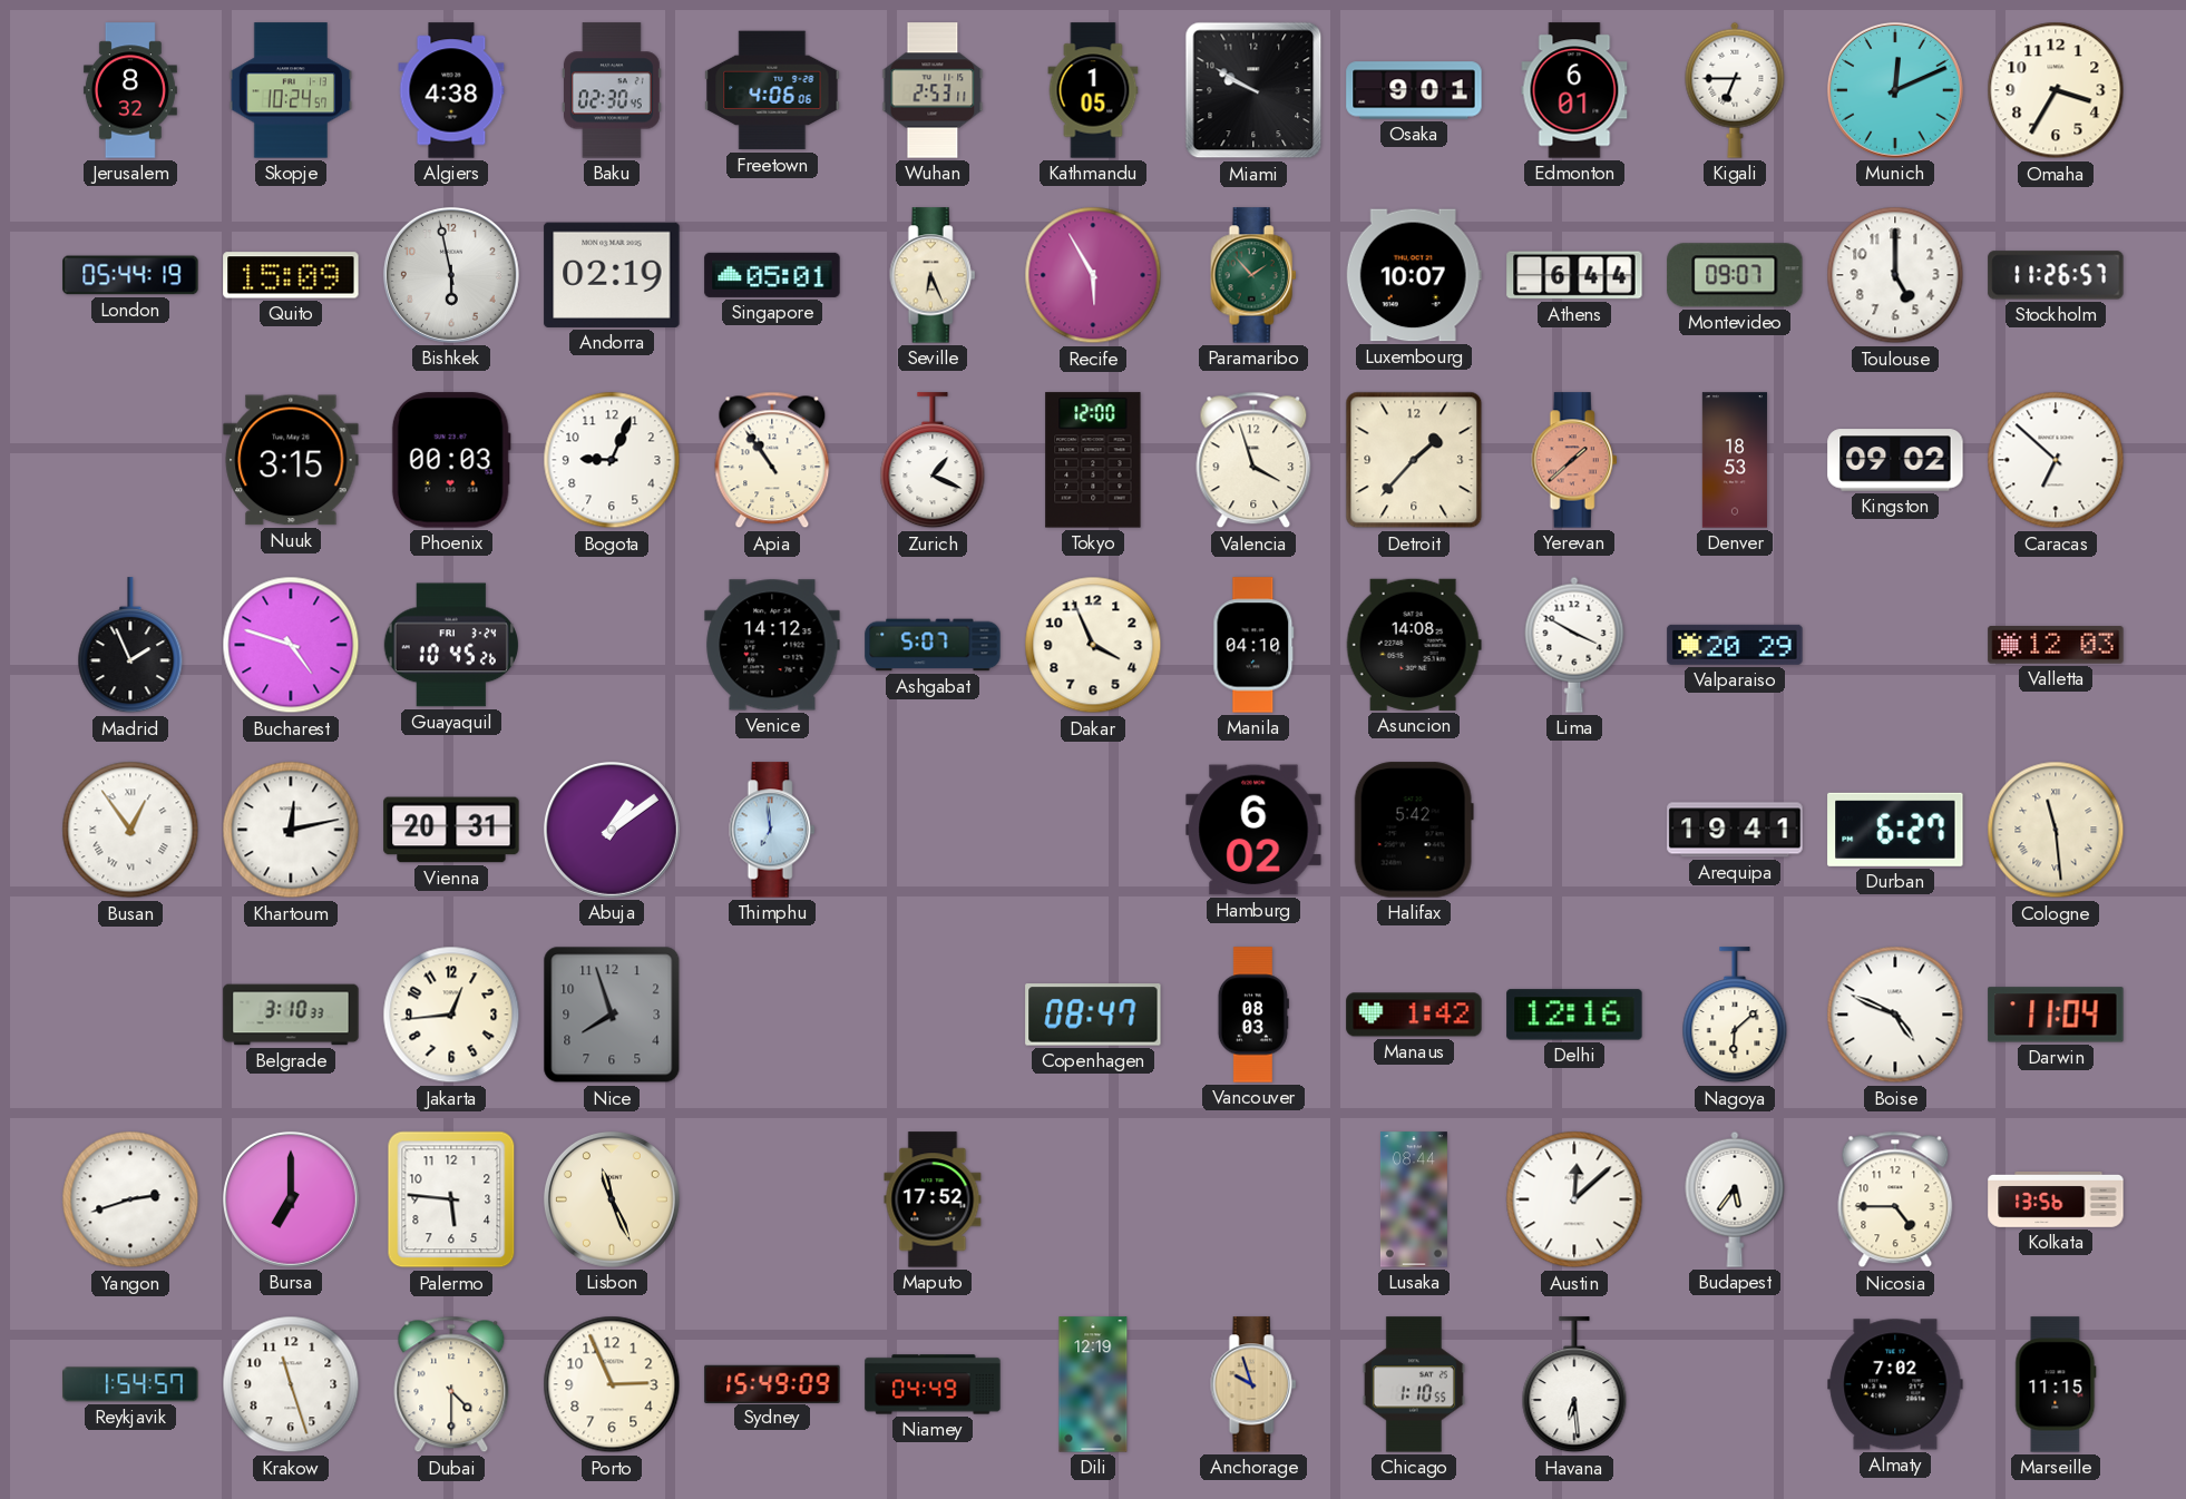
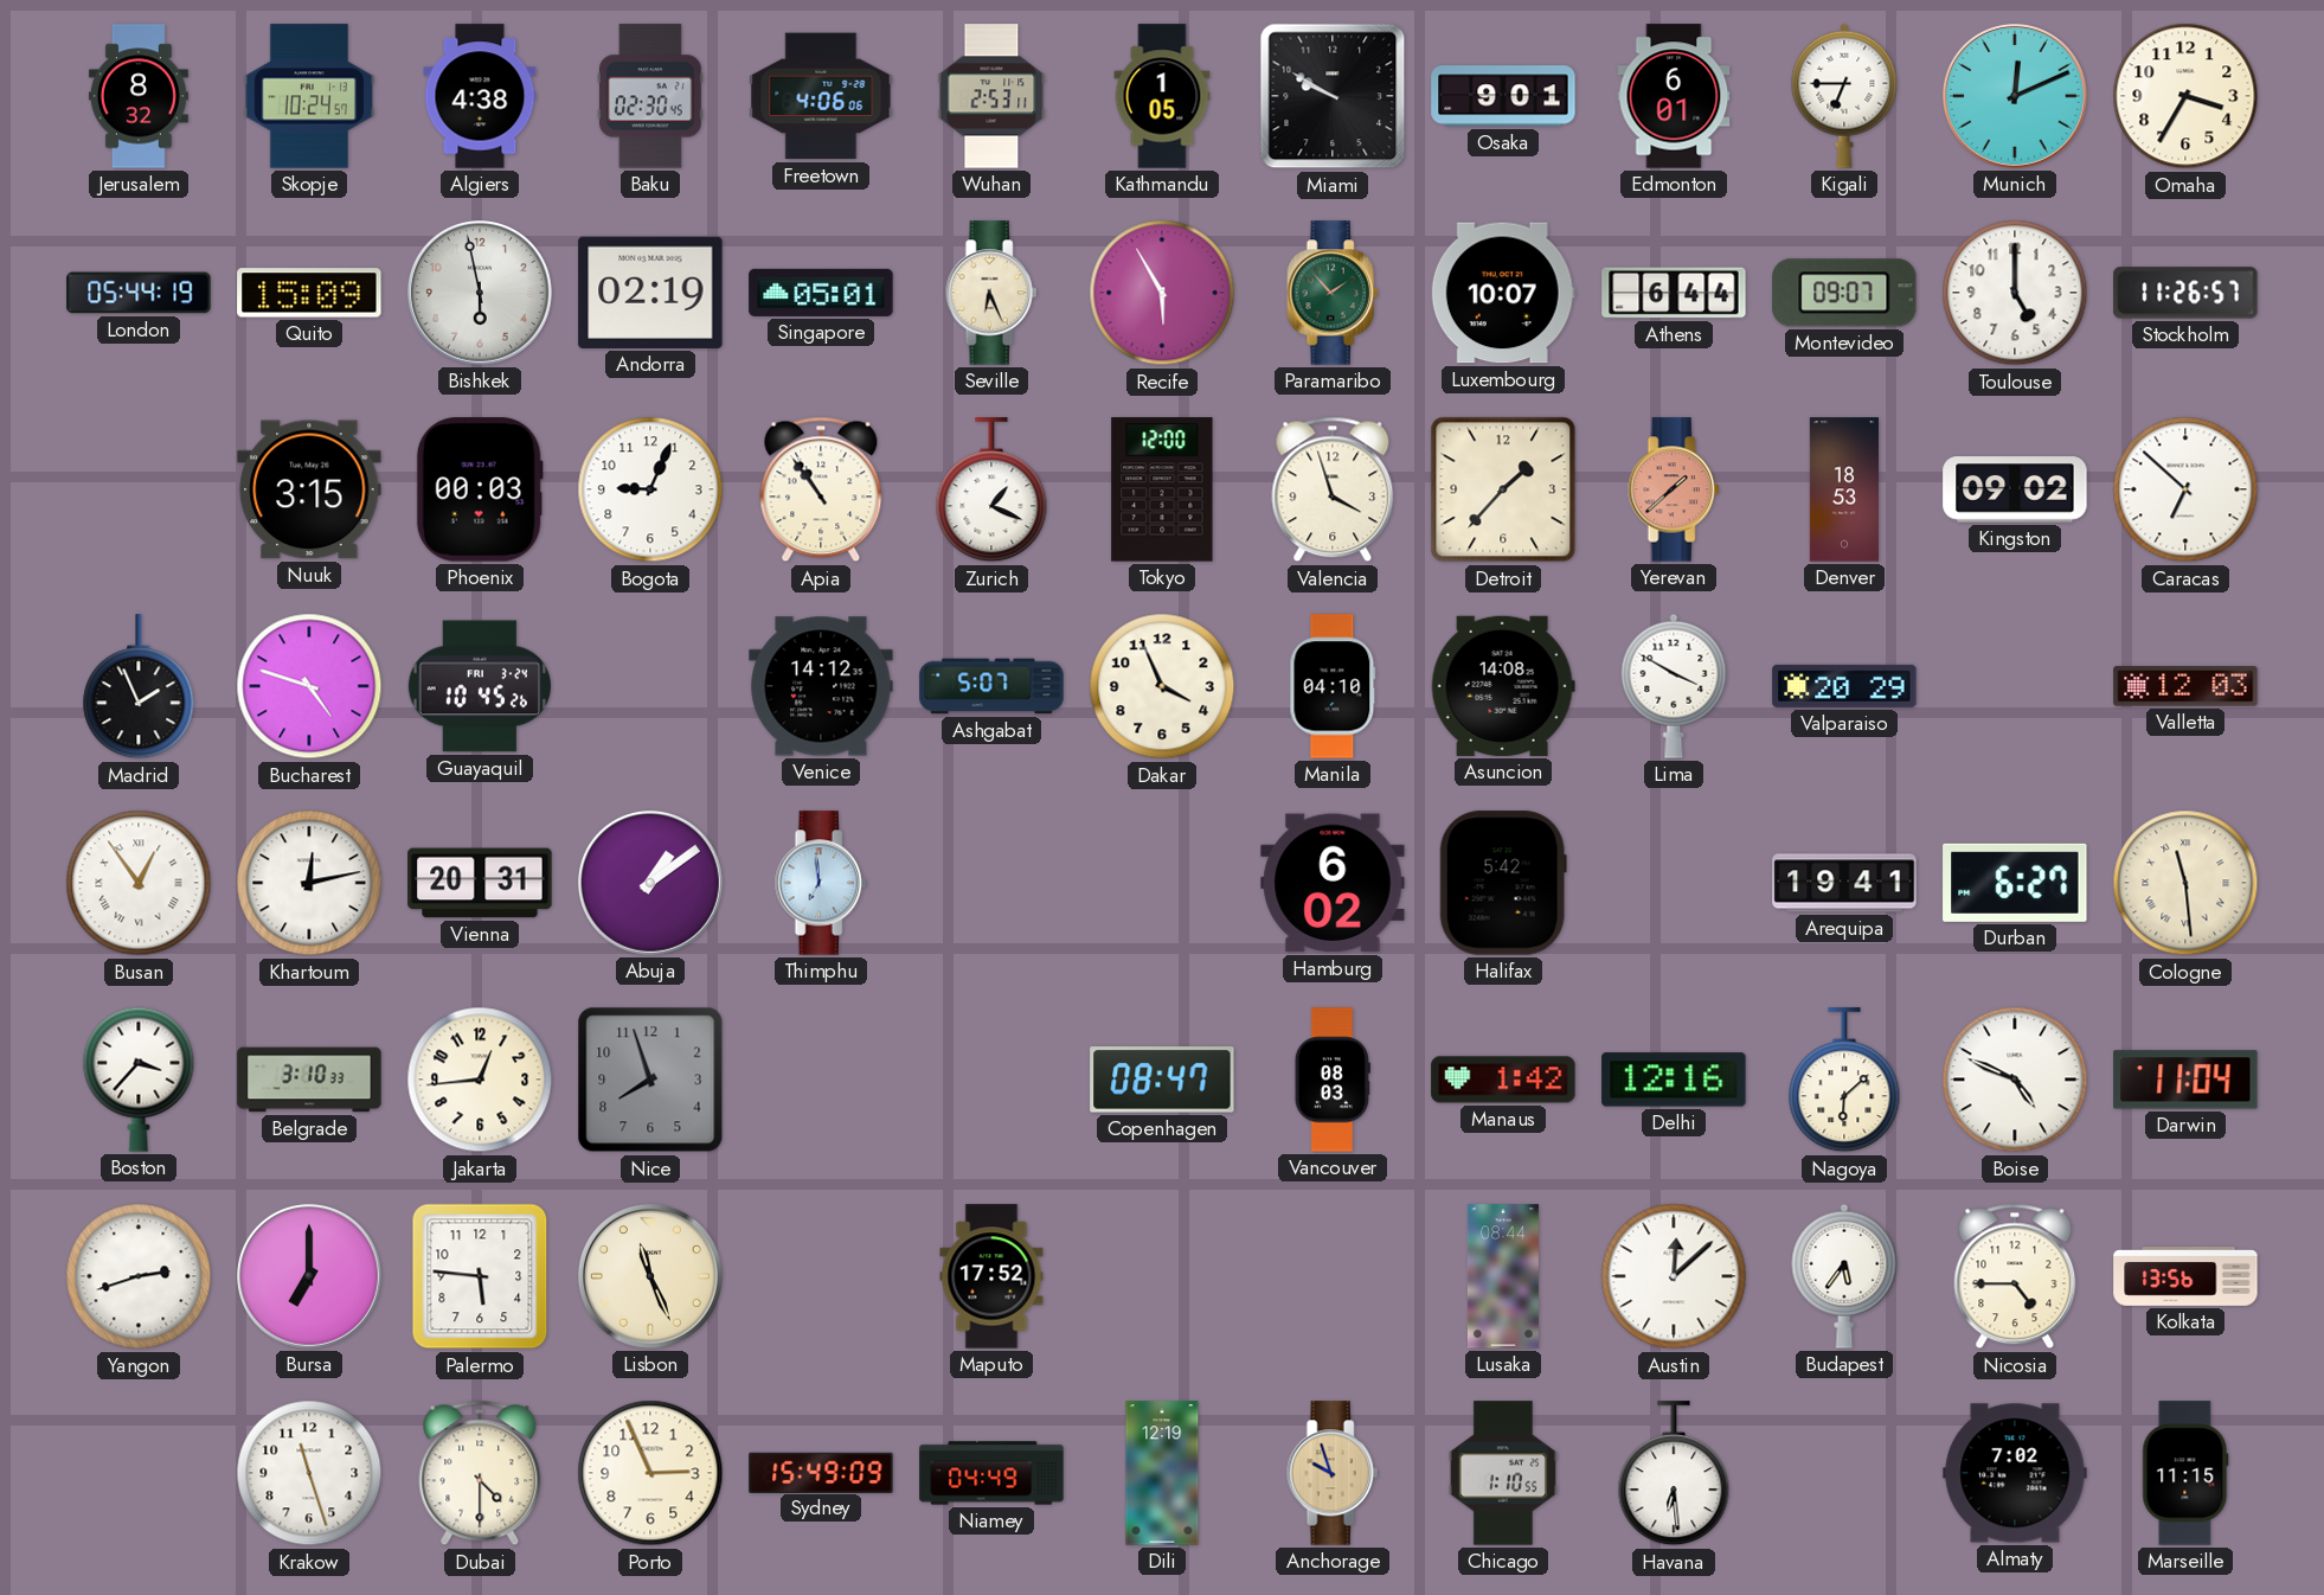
Boston: none -> 3:37
Reykjavik: 1:54 -> none
